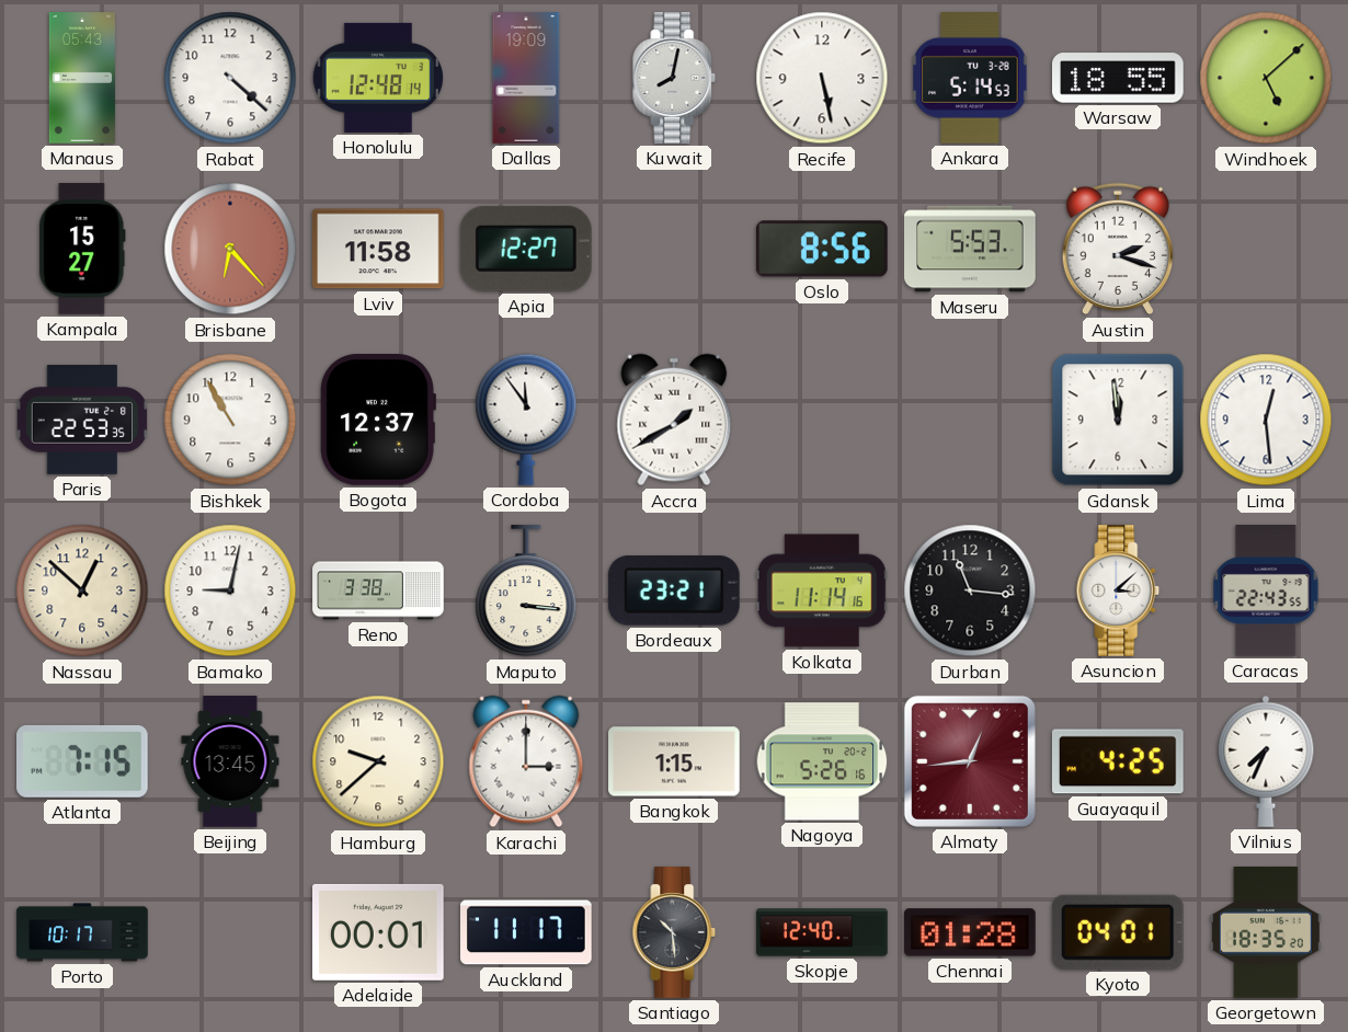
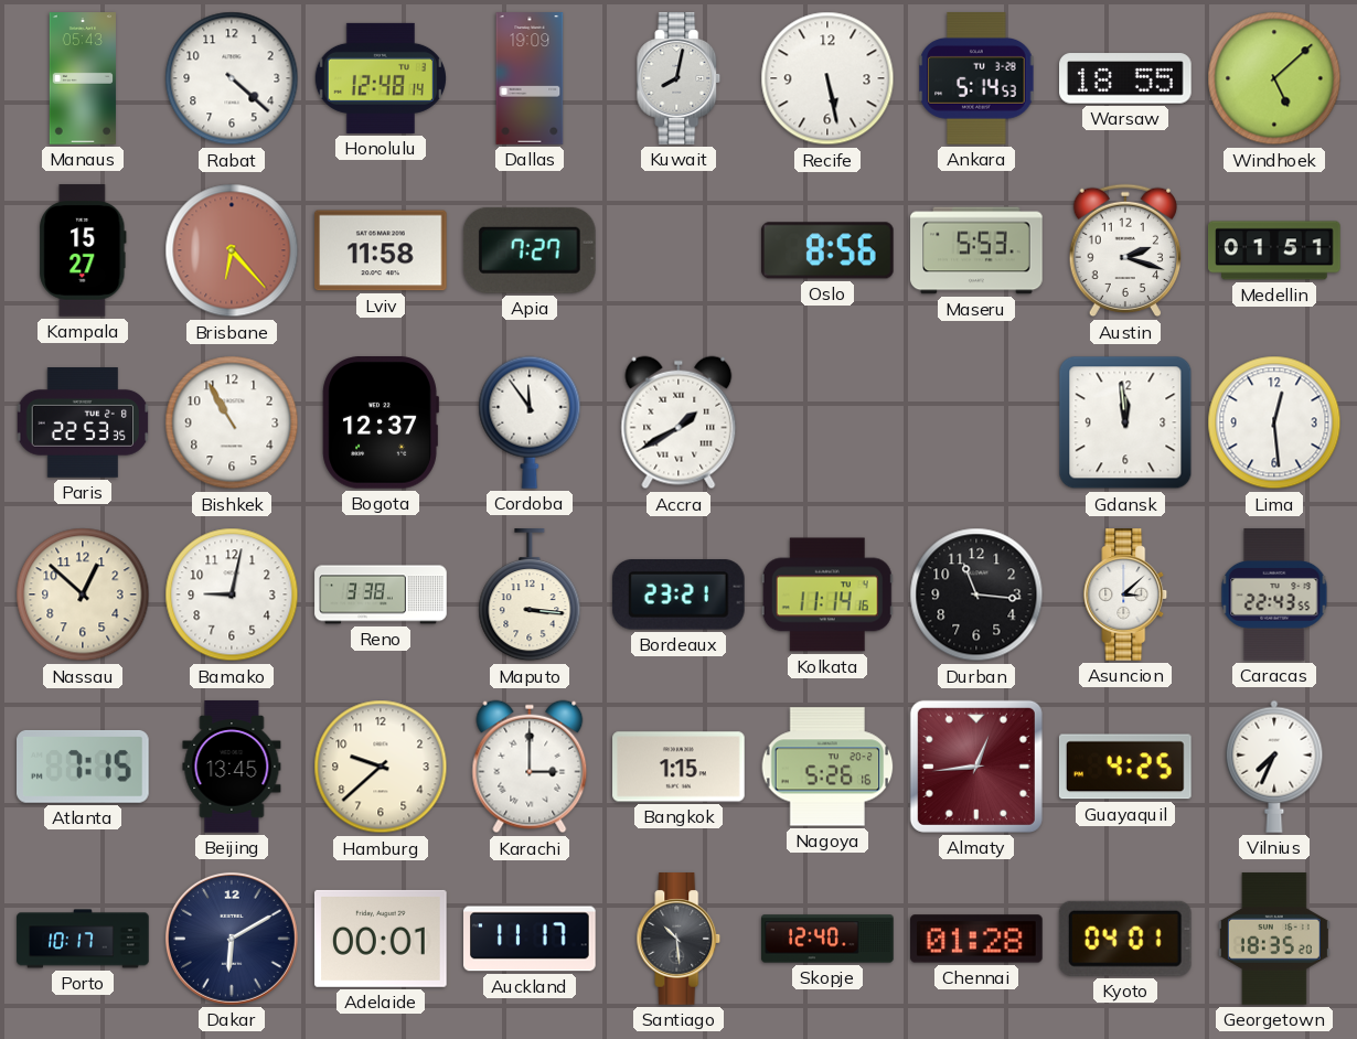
Apia: 12:27 -> 7:27
Medellin: none -> 01:51
Dakar: none -> 6:10
